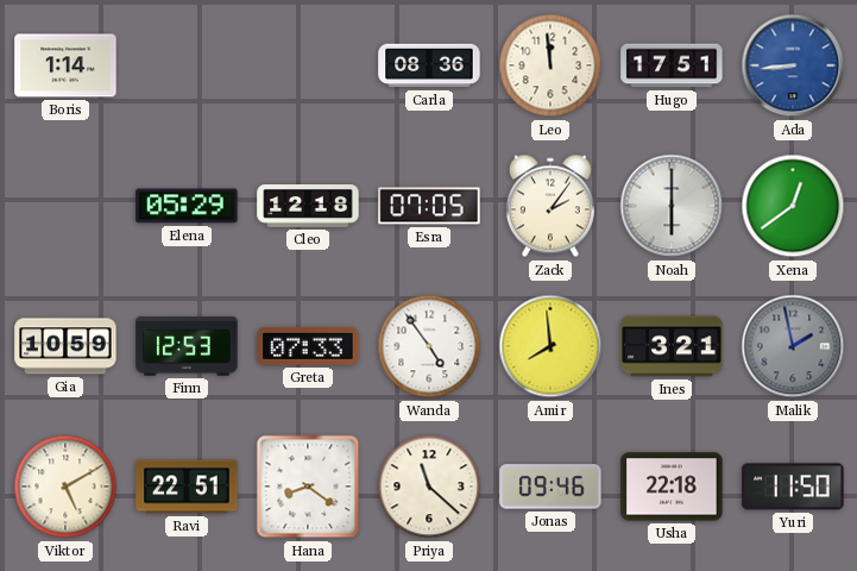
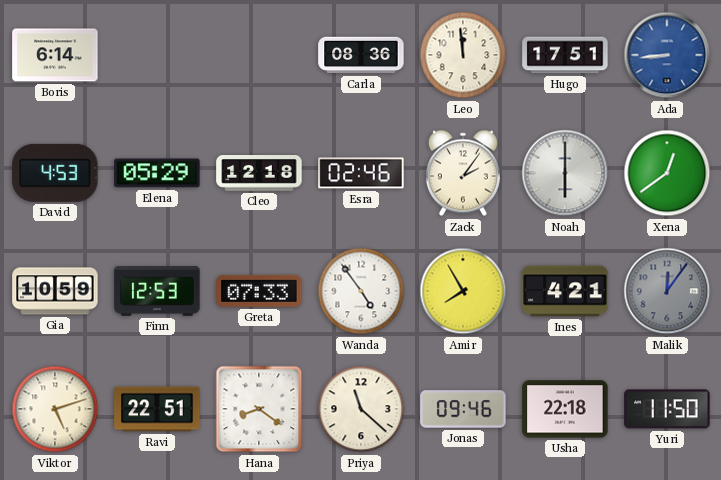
Boris: 1:14 -> 6:14
David: none -> 4:53
Esra: 07:05 -> 02:46
Amir: 7:59 -> 7:55
Ines: 3:21 -> 4:21
Malik: 1:58 -> 12:06
Viktor: 5:10 -> 5:12
